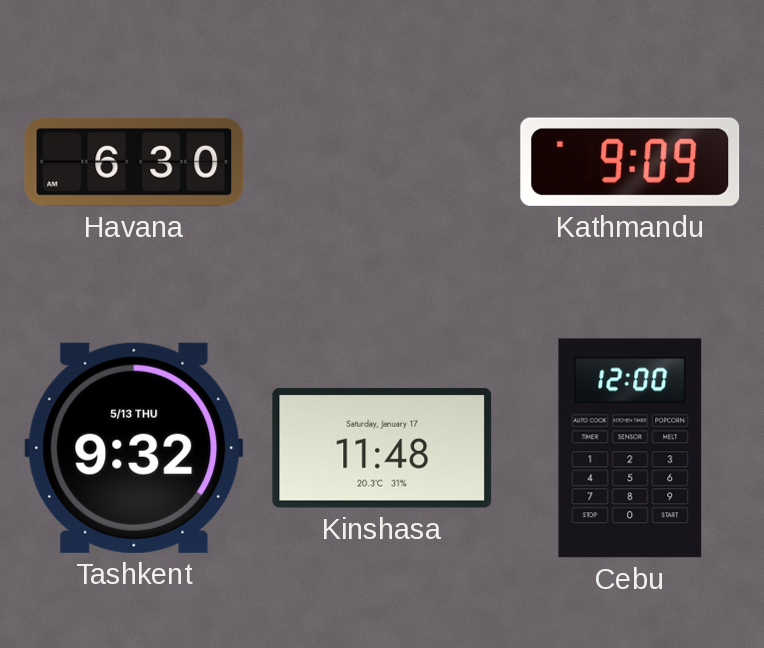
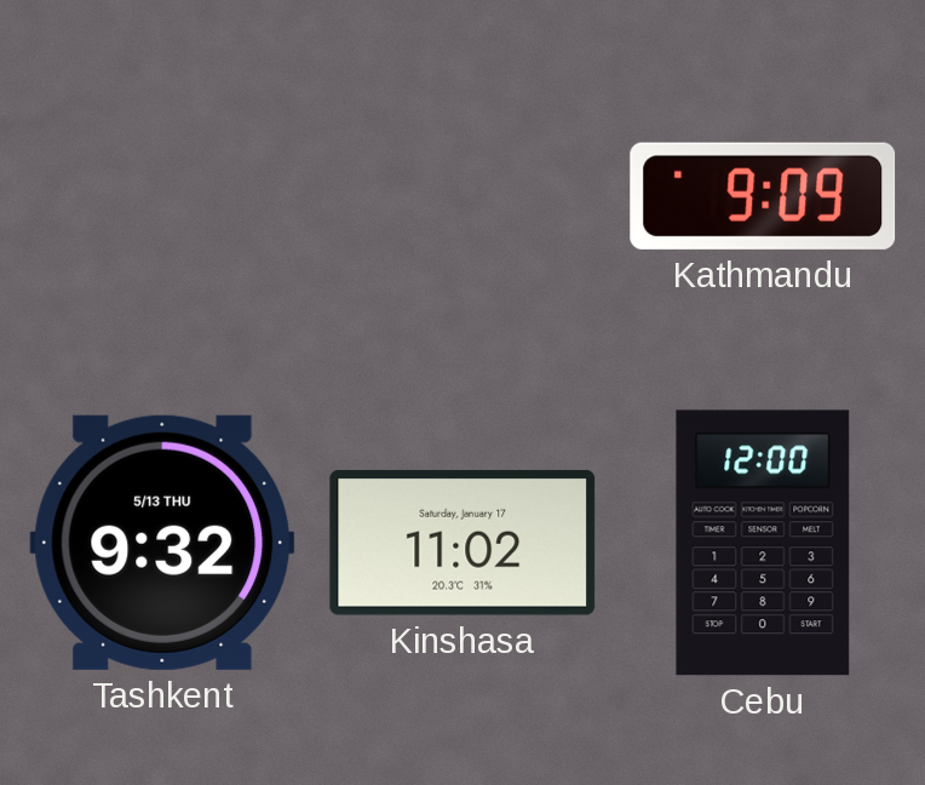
Havana: 6:30 -> none
Kinshasa: 11:48 -> 11:02
